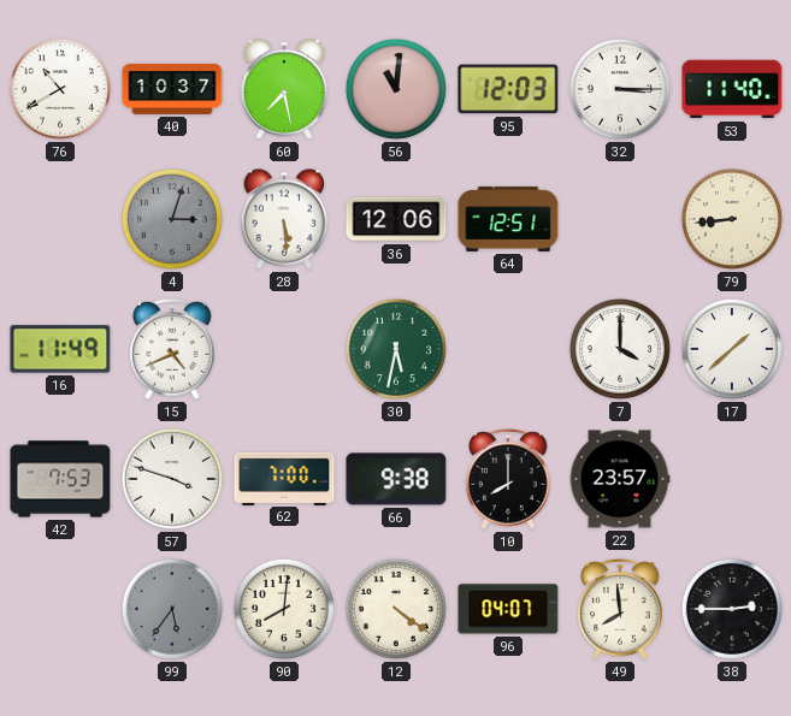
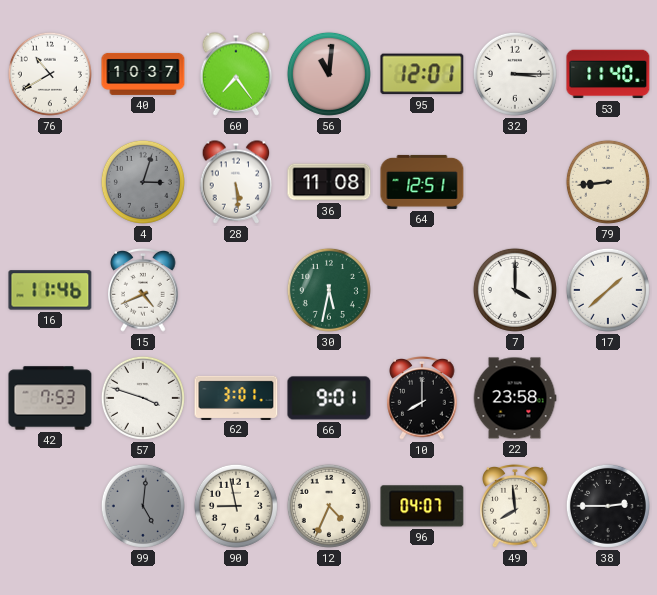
60: 7:28 -> 7:24
95: 12:03 -> 12:01
36: 12:06 -> 11:08
16: 11:49 -> 11:46
62: 7:00 -> 3:01
66: 9:38 -> 9:01
22: 23:57 -> 23:58
99: 5:36 -> 5:01
90: 8:01 -> 8:58
12: 4:21 -> 4:34
